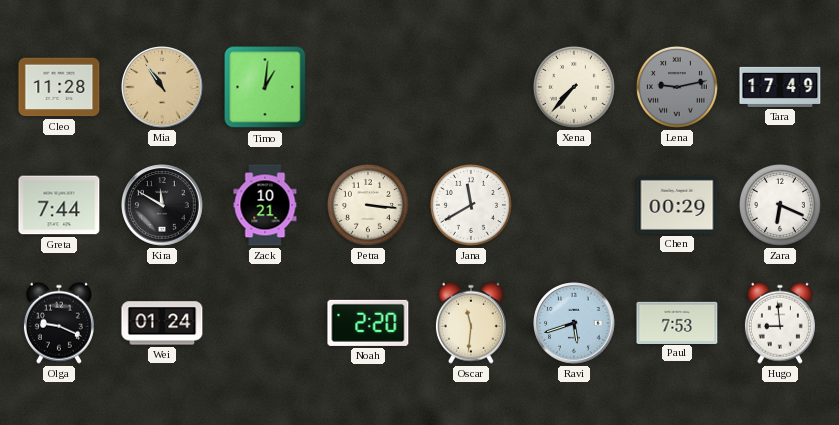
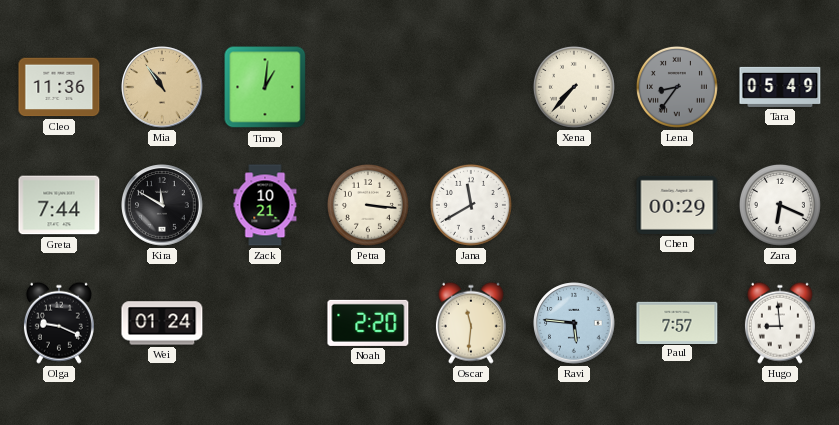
Cleo: 11:28 -> 11:36
Lena: 9:13 -> 8:36
Tara: 17:49 -> 05:49
Ravi: 5:42 -> 5:46
Paul: 7:53 -> 7:57
